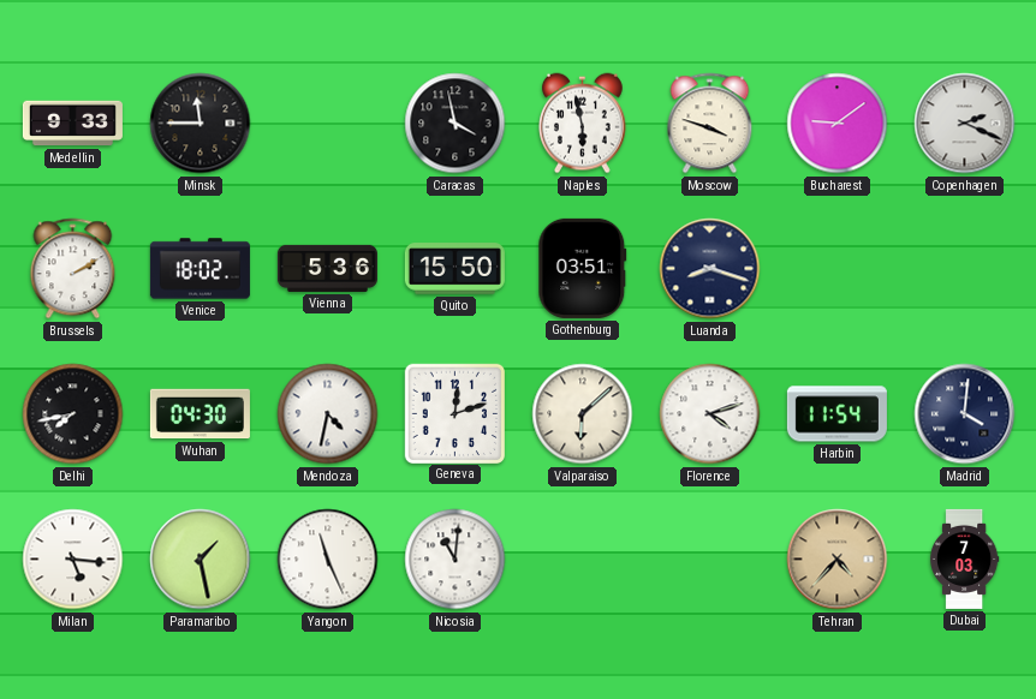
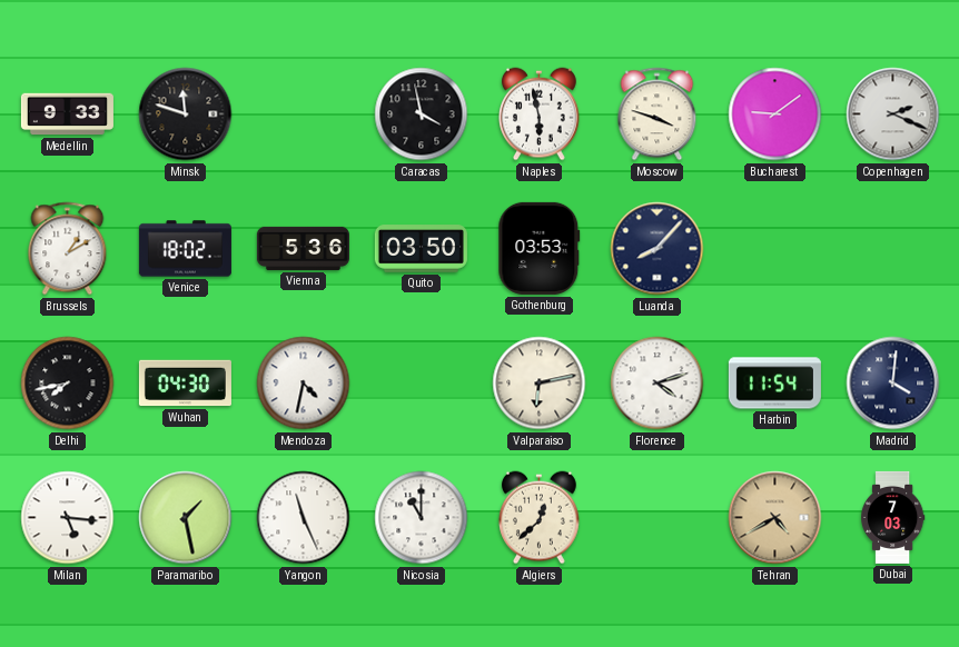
Minsk: 11:45 -> 11:48
Brussels: 2:10 -> 1:10
Quito: 15:50 -> 03:50
Gothenburg: 03:51 -> 03:53
Luanda: 8:18 -> 8:07
Geneva: 12:12 -> none
Valparaiso: 6:08 -> 6:13
Nicosia: 11:01 -> 11:00
Algiers: none -> 12:38
Tehran: 4:37 -> 4:40
